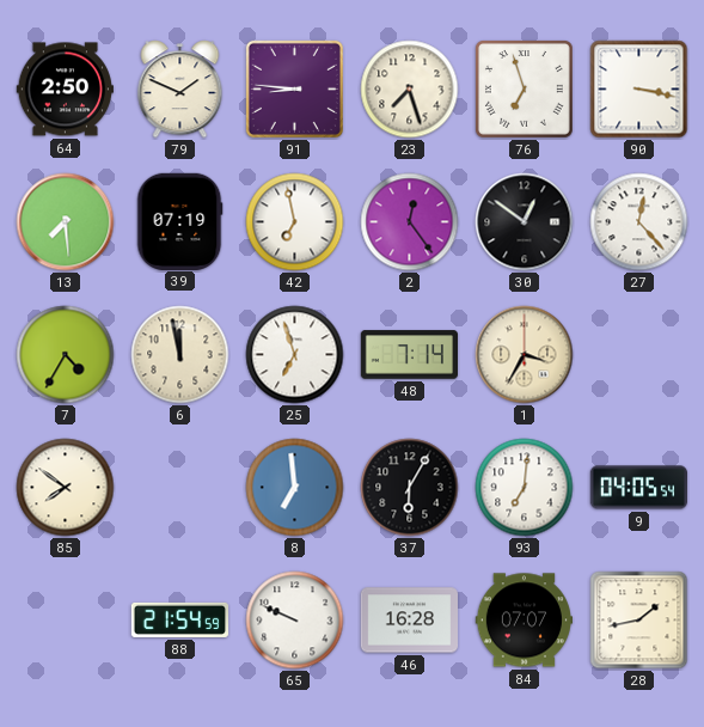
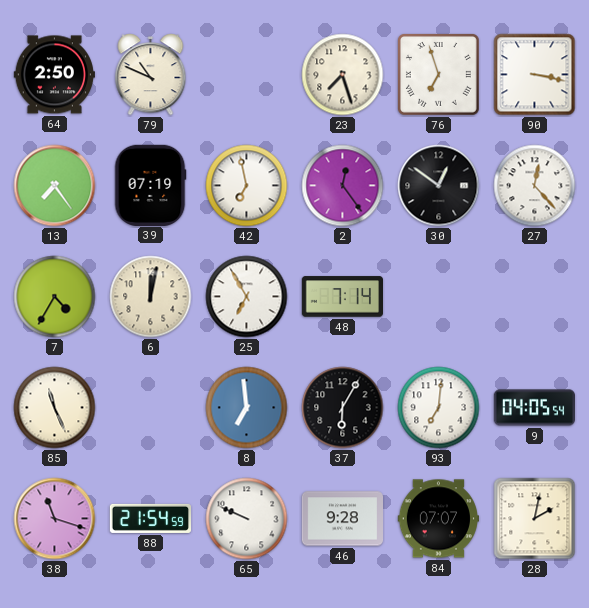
79: 1:49 -> 10:49
91: 8:46 -> none
13: 7:29 -> 7:24
6: 11:58 -> 12:02
25: 6:57 -> 6:55
1: 3:35 -> none
85: 7:51 -> 11:26
38: none -> 11:18
46: 16:28 -> 9:28
28: 1:43 -> 2:02
